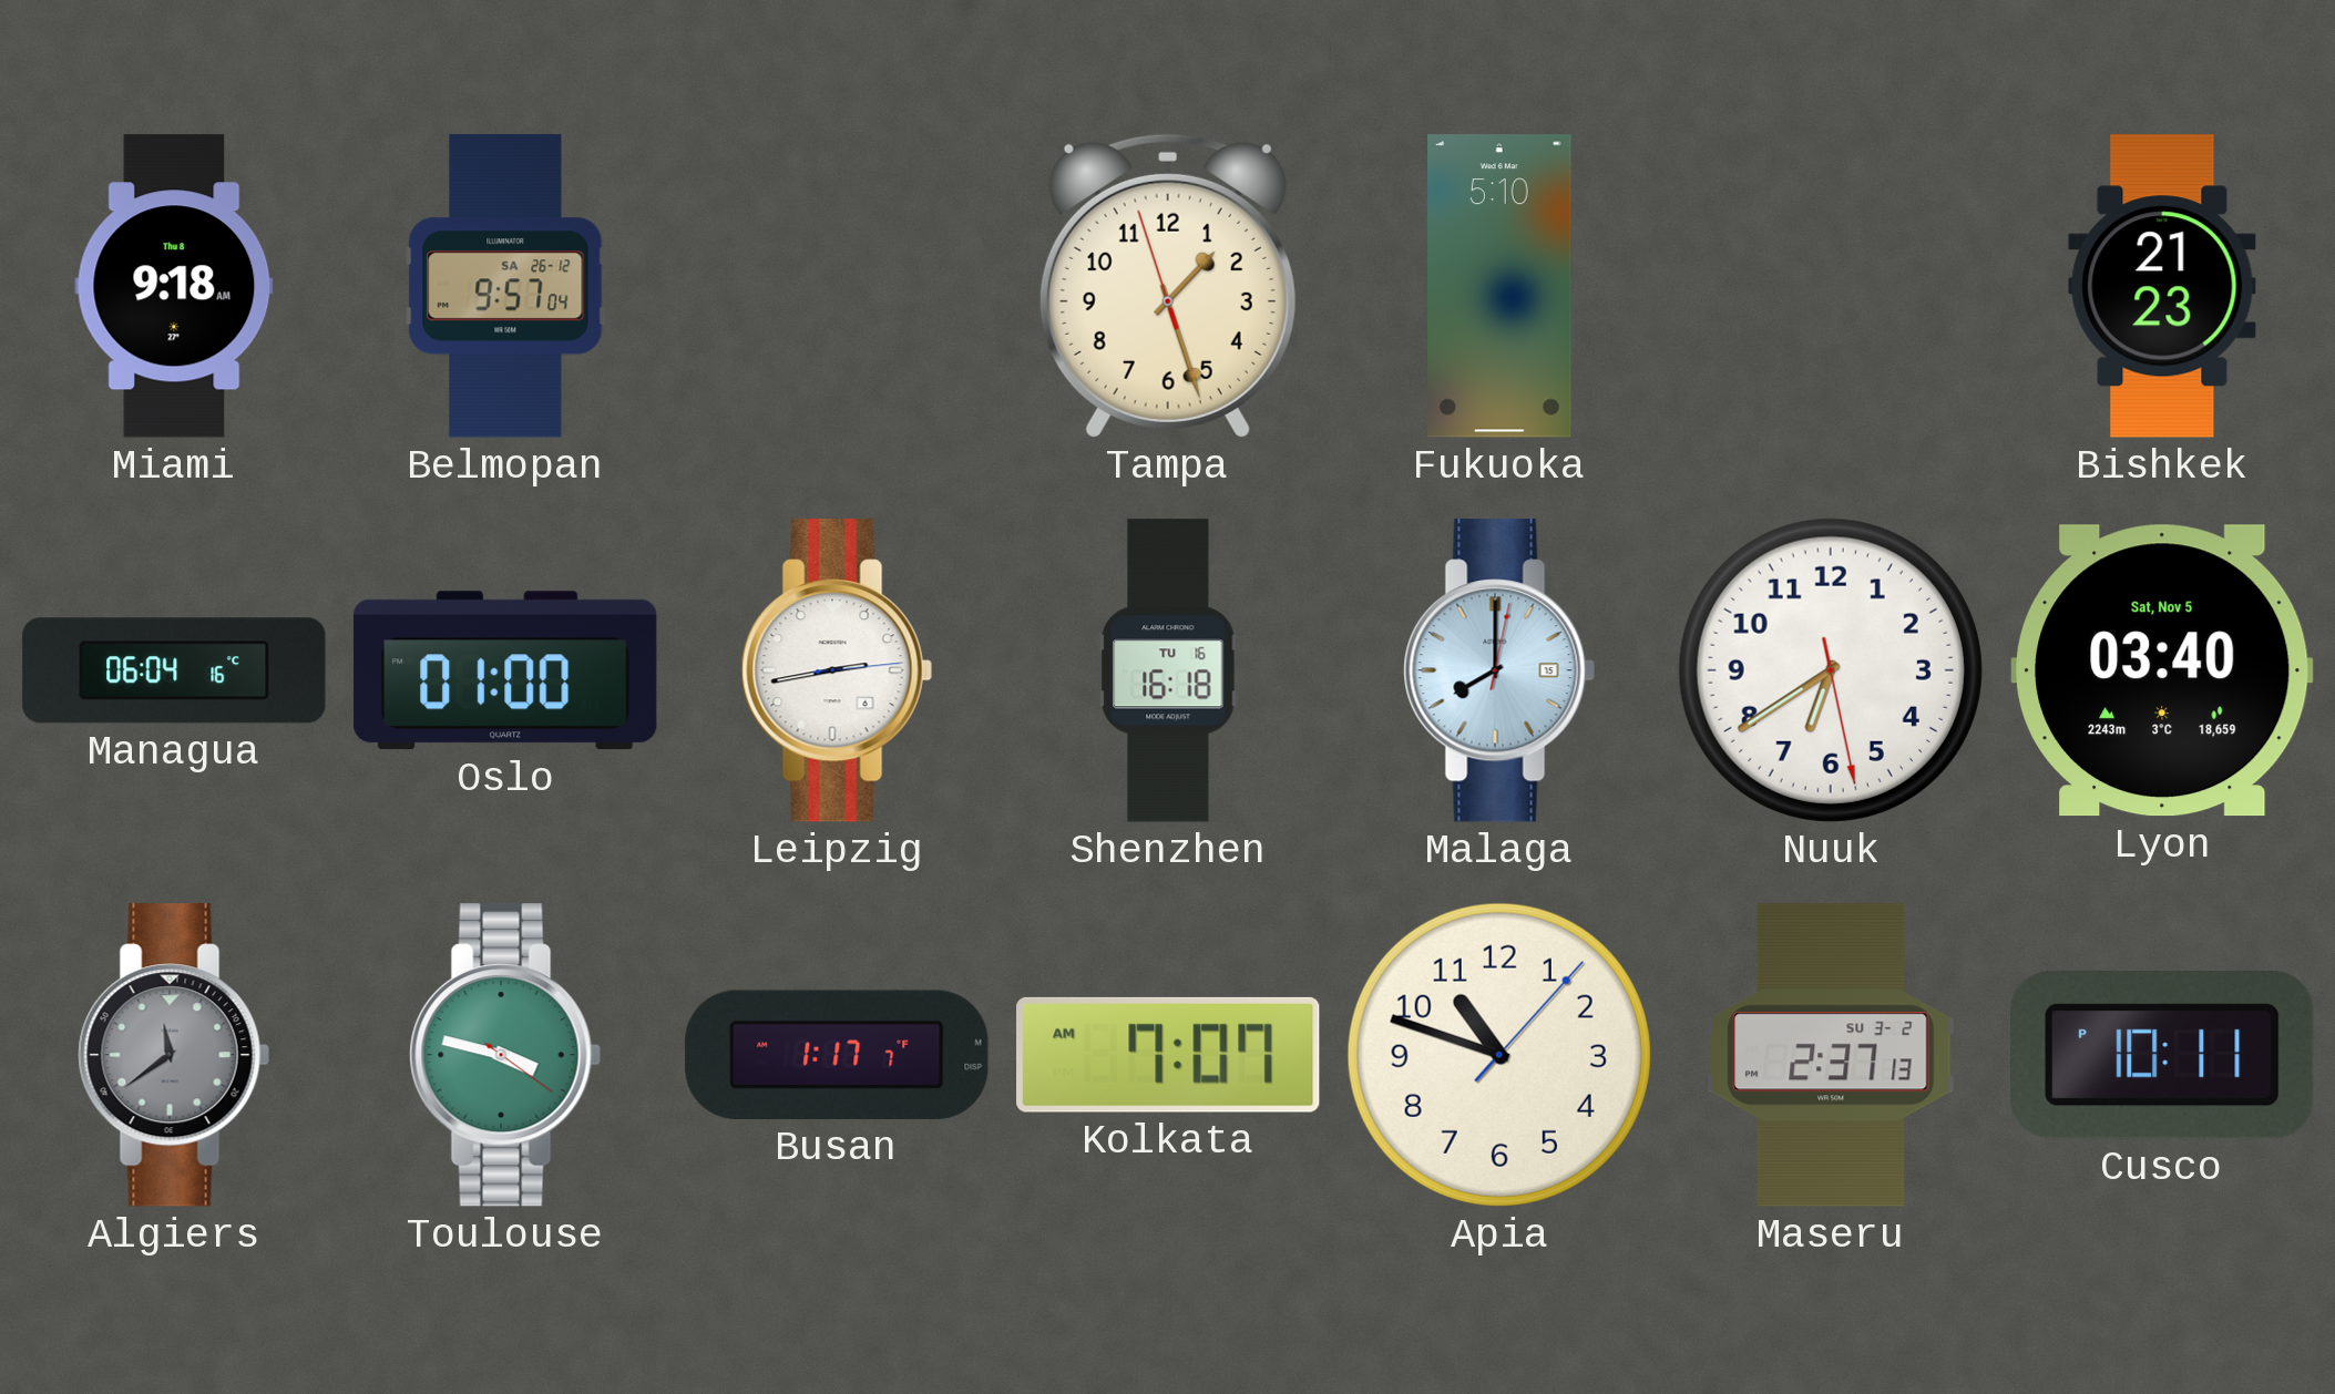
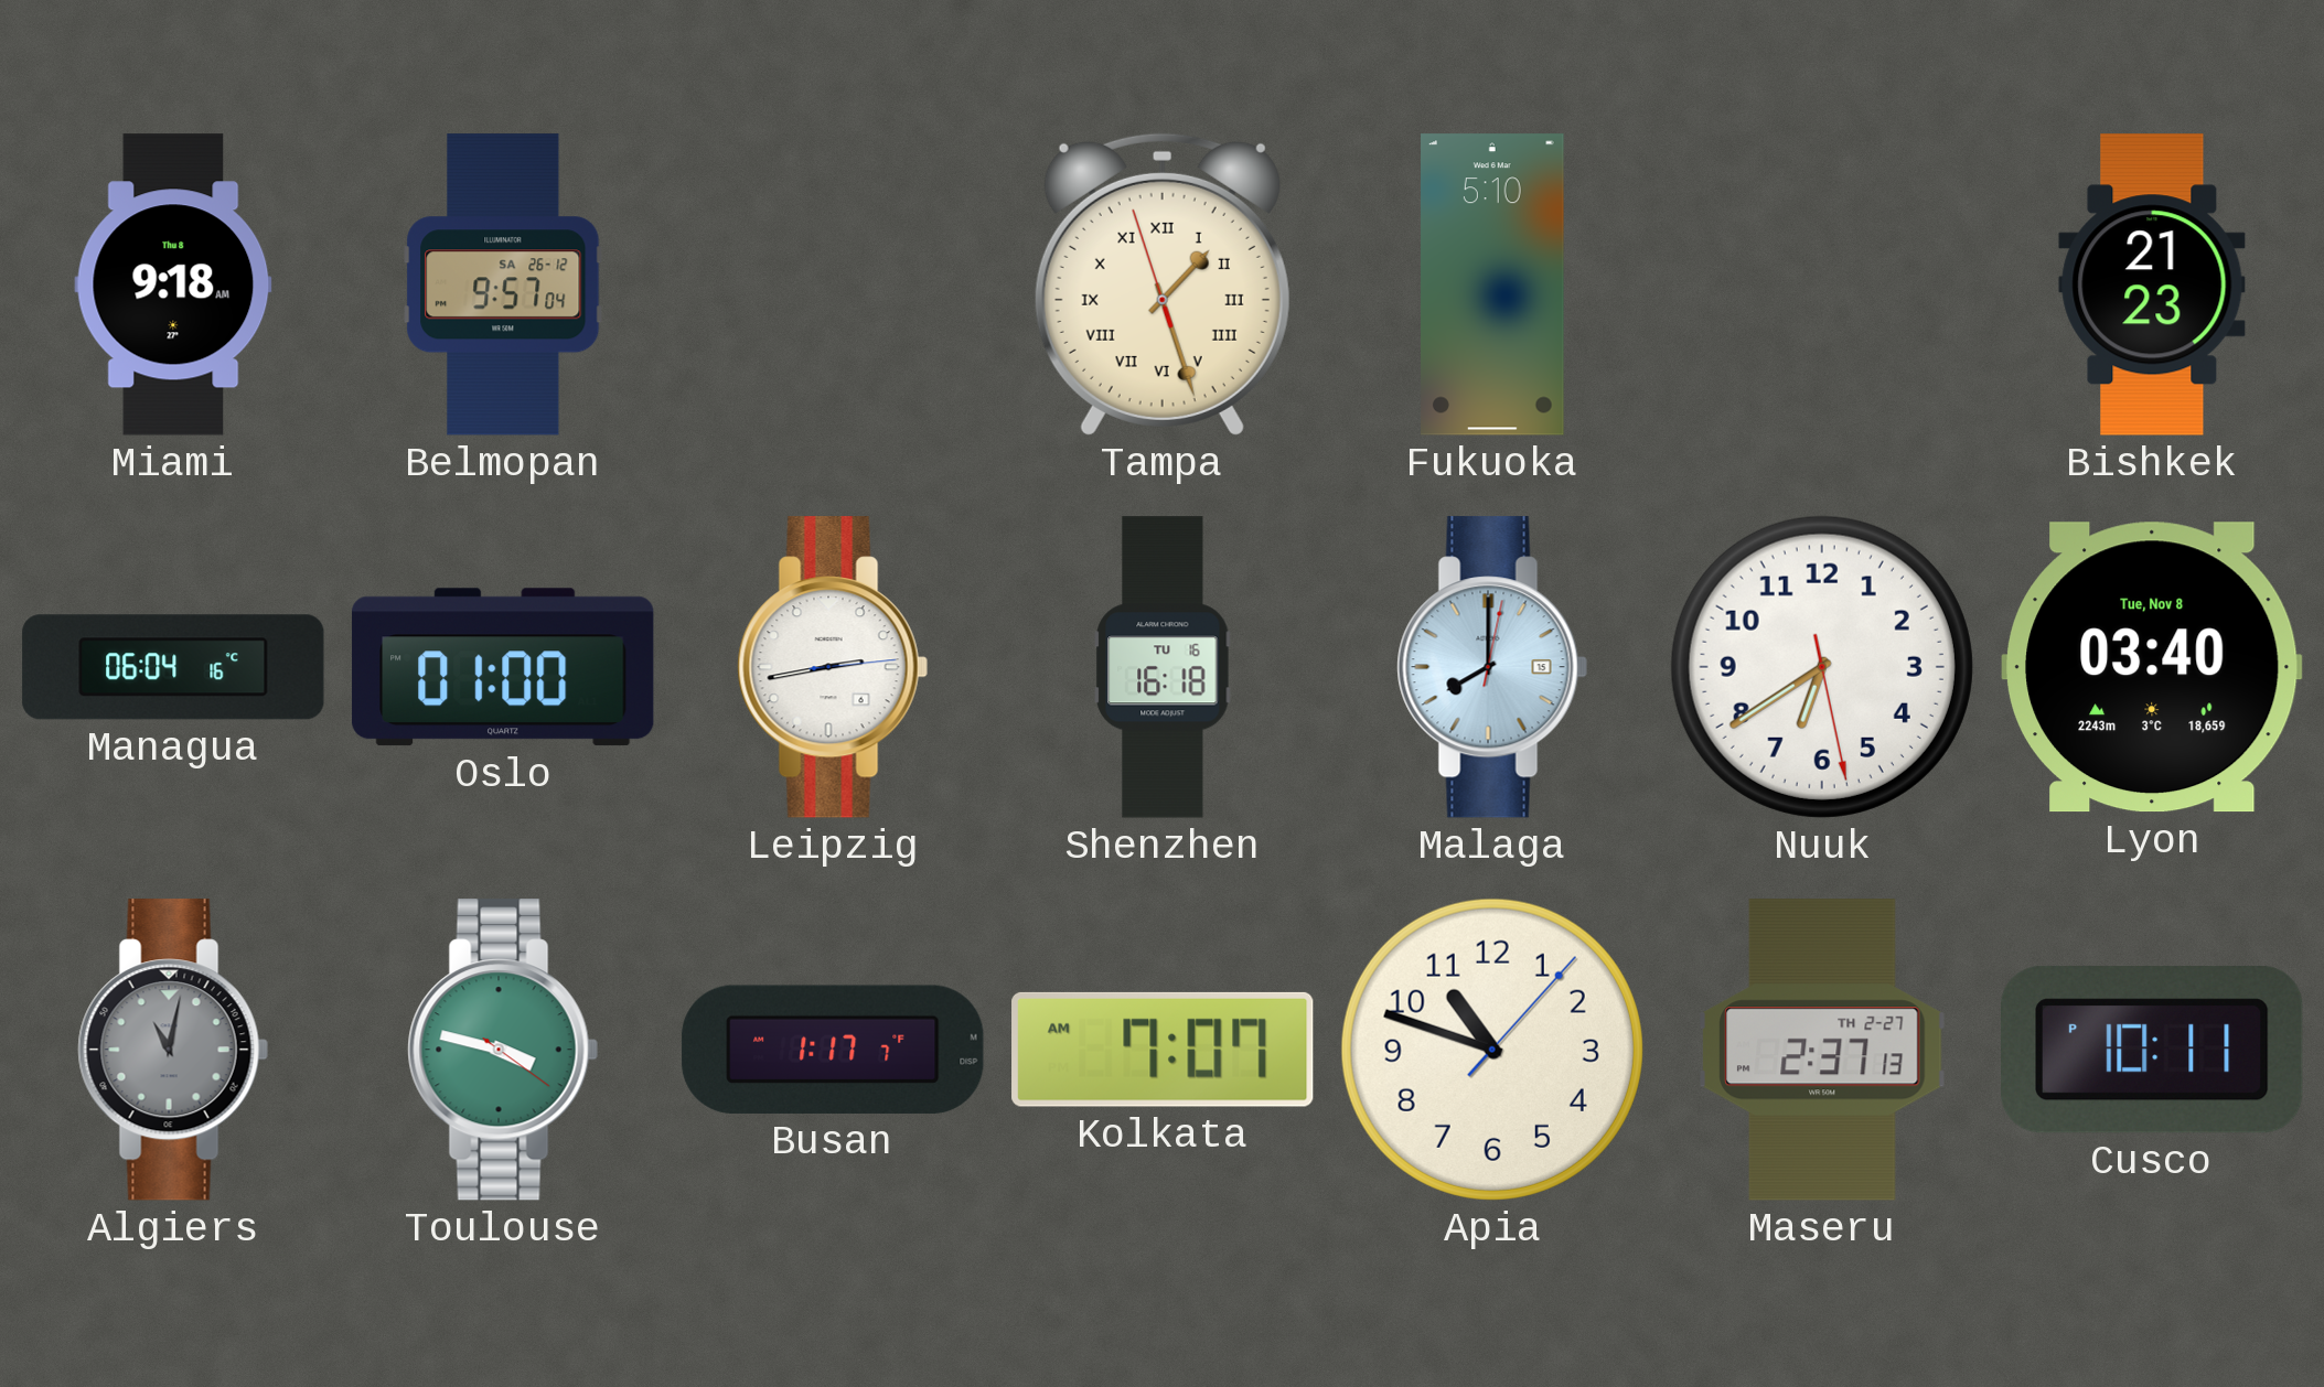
Tampa numerals: Arabic -> Roman
Lyon date: Sat, Nov 5 -> Tue, Nov 8
Algiers: 11:39 -> 11:02
Maseru date: SU 3-2 -> TH 2-27
